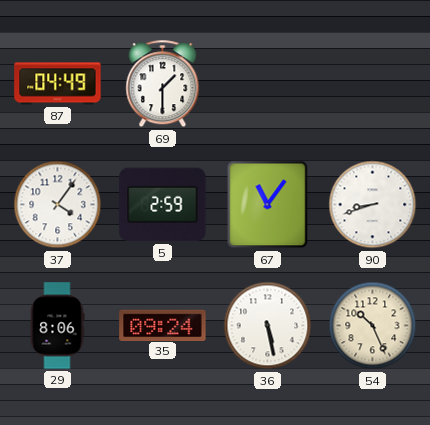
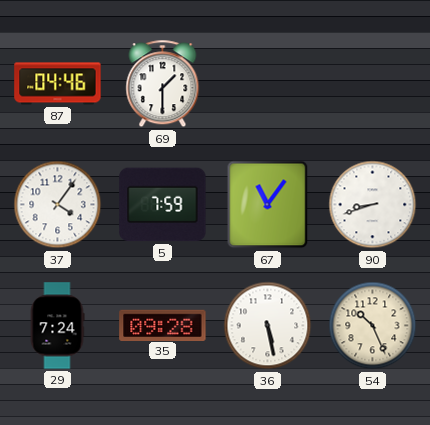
87: 04:49 -> 04:46
5: 2:59 -> 7:59
29: 8:06 -> 7:24
35: 09:24 -> 09:28
